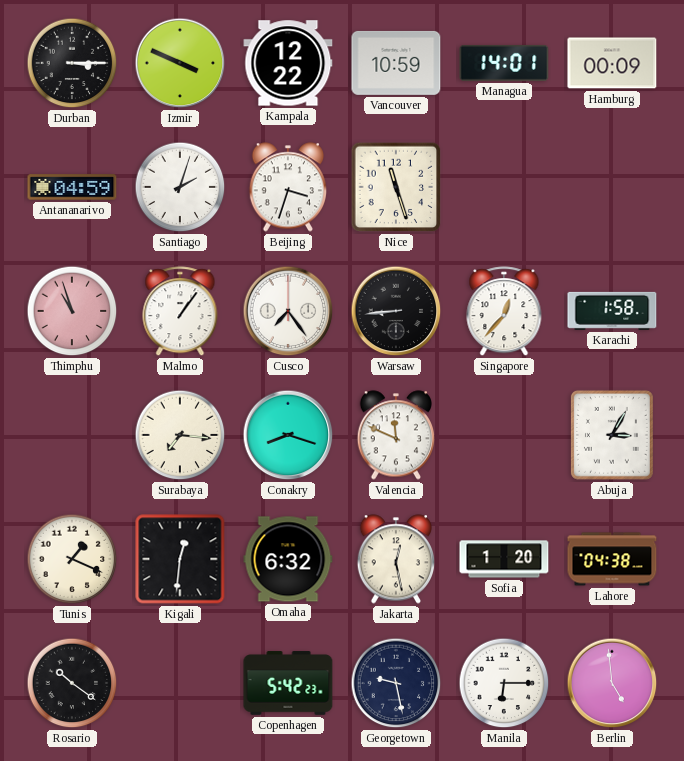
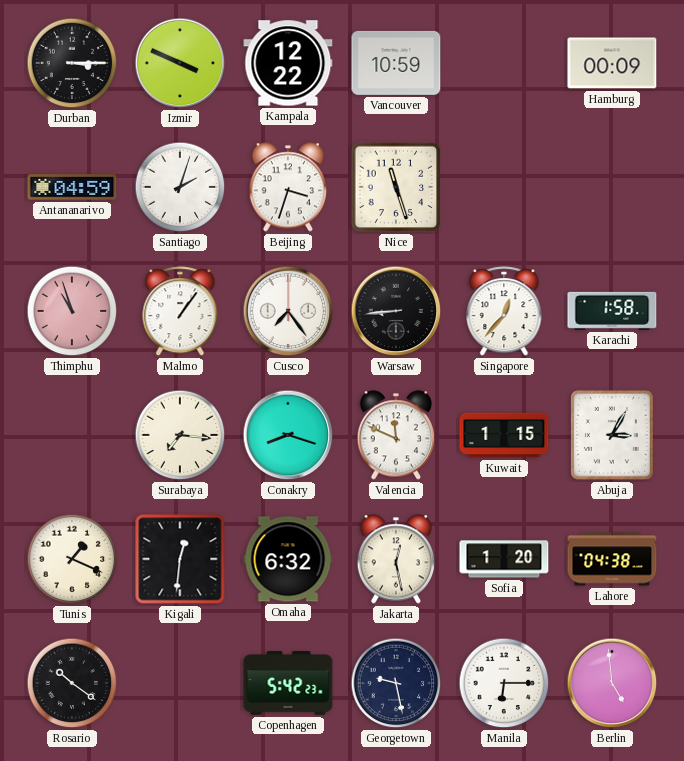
Managua: 14:01 -> none
Kuwait: none -> 1:15
